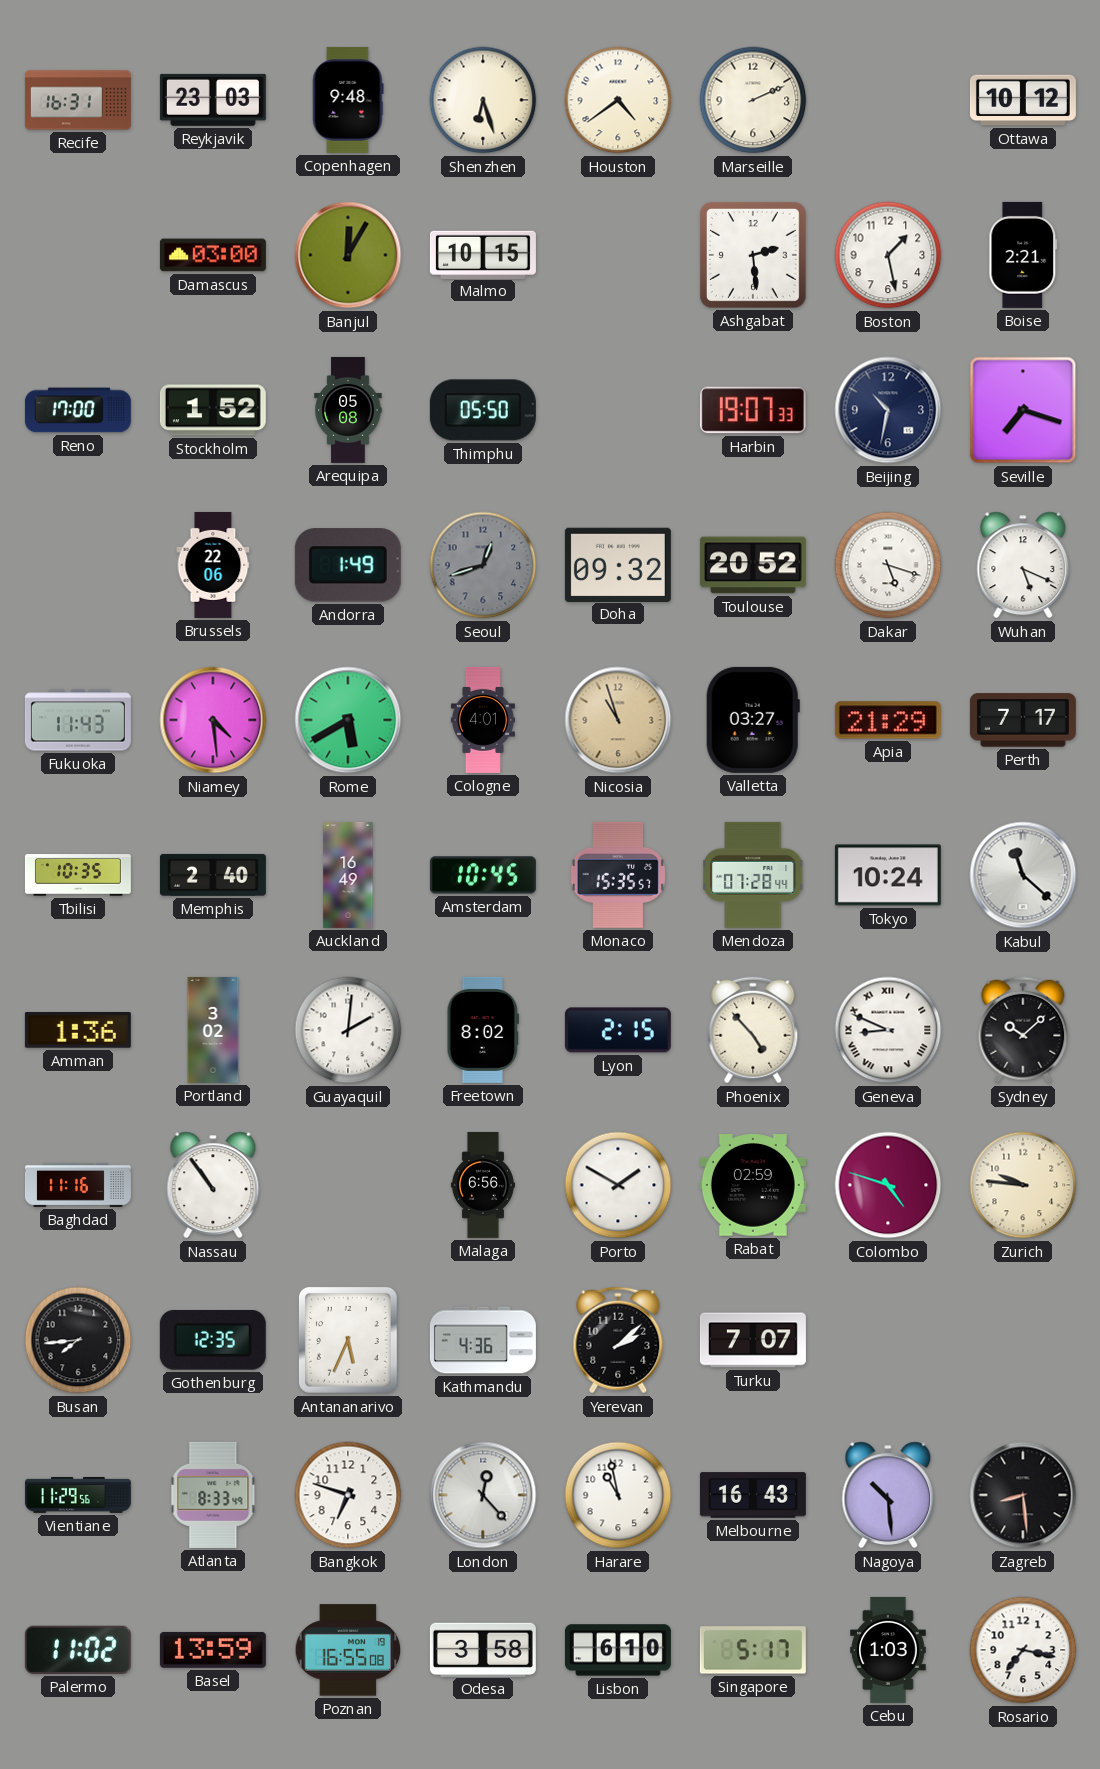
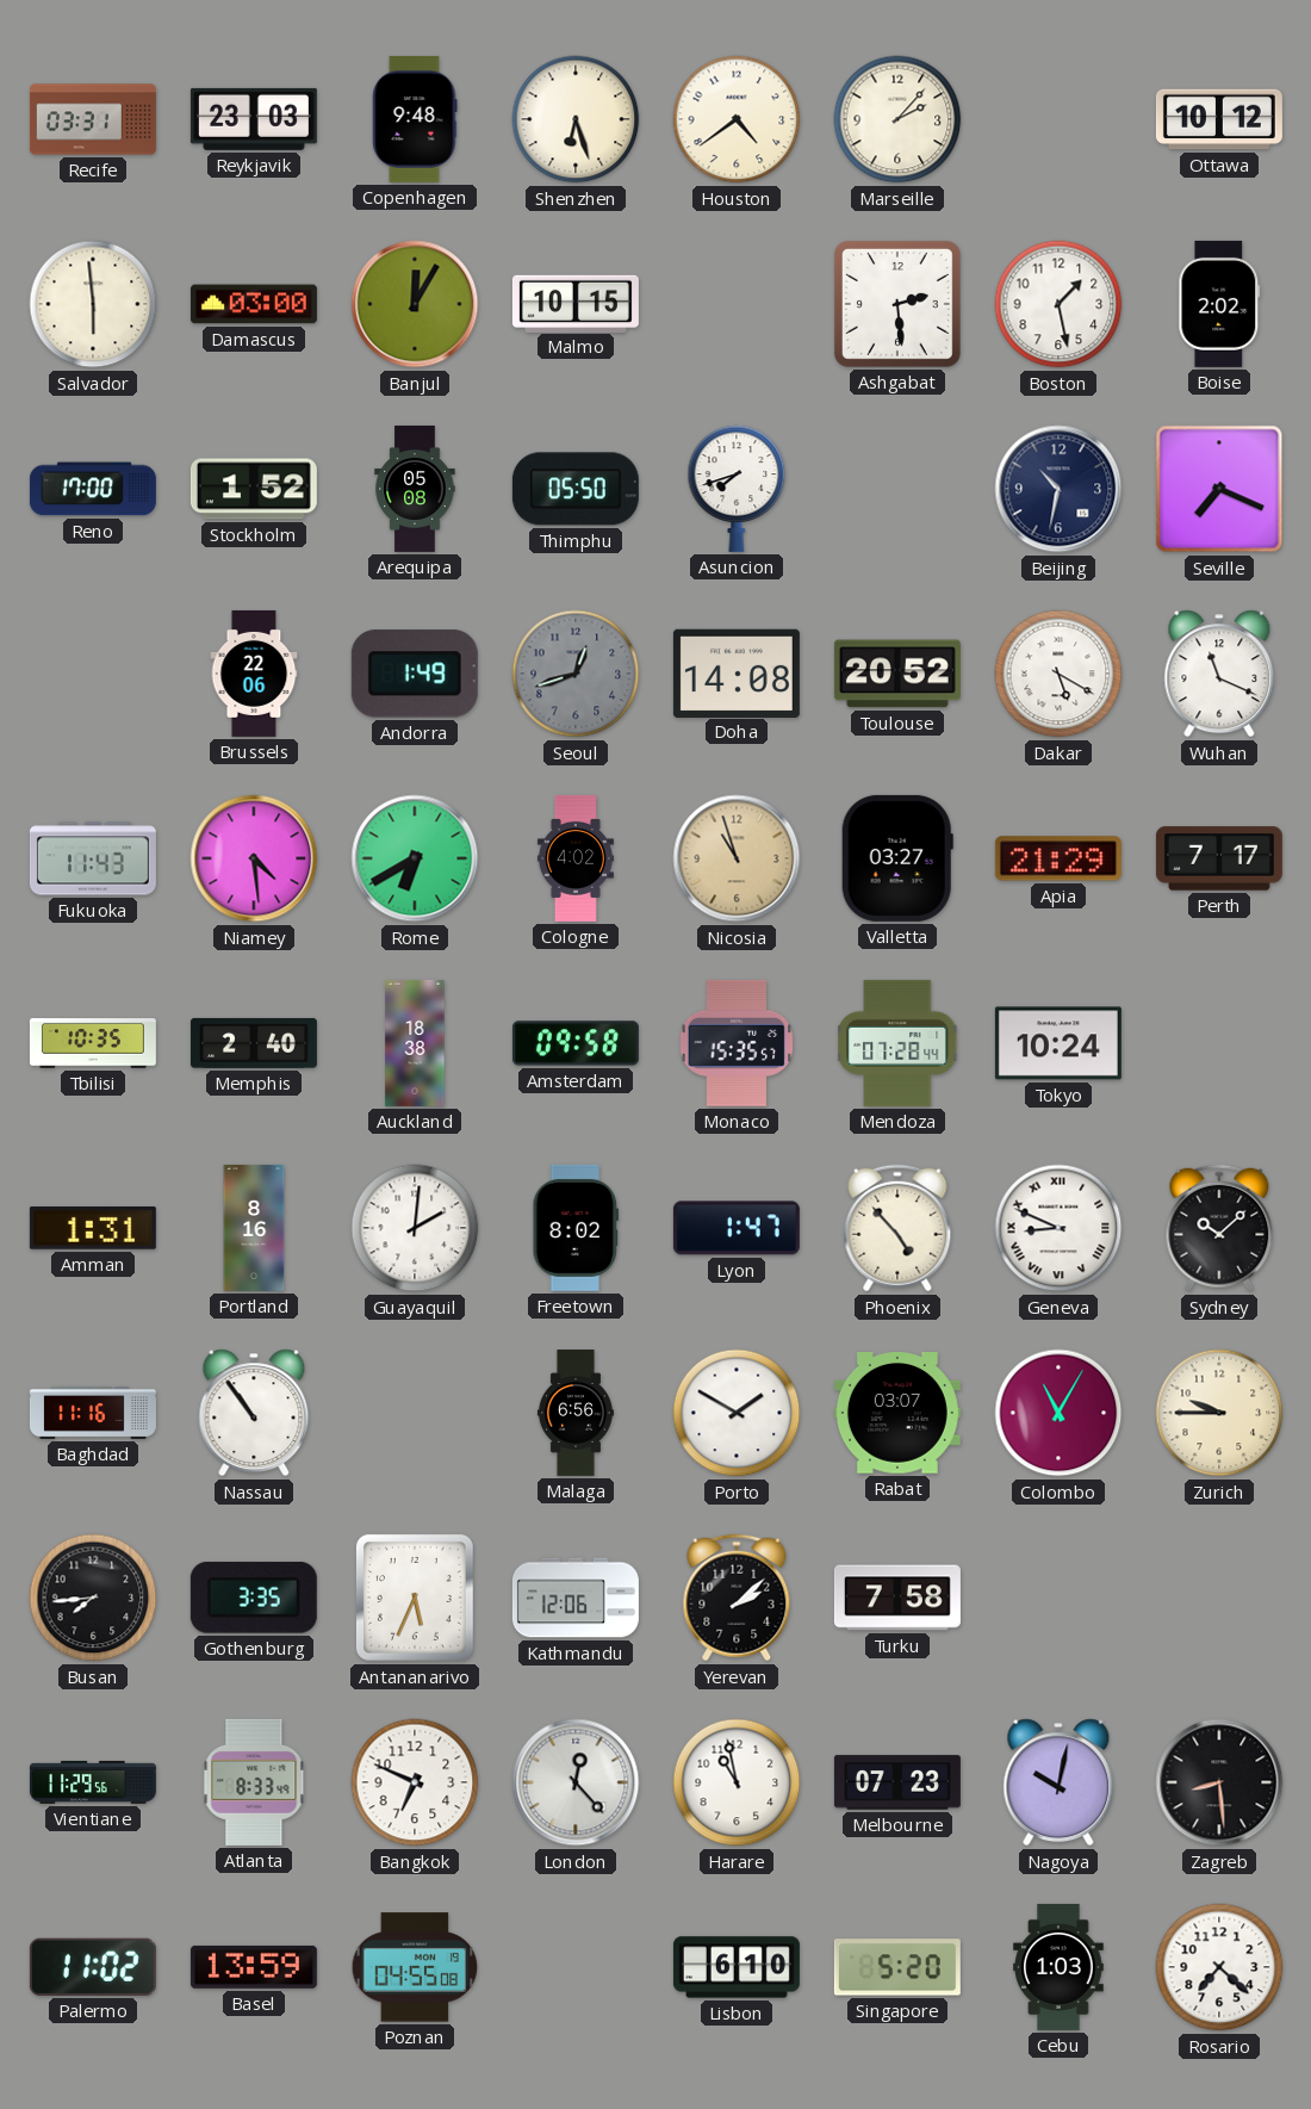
Recife: 16:31 -> 03:31
Marseille: 2:11 -> 2:07
Salvador: none -> 5:59
Boise: 2:21 -> 2:02
Asuncion: none -> 7:42
Harbin: 19:07 -> none
Seville: 7:18 -> 7:19
Doha: 09:32 -> 14:08
Dakar: 5:18 -> 5:20
Wuhan: 5:19 -> 11:19
Rome: 5:40 -> 6:40
Cologne: 4:01 -> 4:02
Auckland: 16:49 -> 18:38
Amsterdam: 10:45 -> 09:58
Kabul: 11:22 -> none
Amman: 1:36 -> 1:31
Portland: 3:02 -> 8:16
Lyon: 2:15 -> 1:47
Rabat: 02:59 -> 03:07
Colombo: 4:48 -> 11:05
Zurich: 9:46 -> 9:45
Gothenburg: 12:35 -> 3:35
Kathmandu: 4:36 -> 12:06
Turku: 7:07 -> 7:58
Bangkok: 6:48 -> 6:49
Melbourne: 16:43 -> 07:23
Nagoya: 10:29 -> 10:02
Poznan: 16:55 -> 04:55
Odesa: 3:58 -> none
Singapore: 5:17 -> 5:20
Rosario: 7:17 -> 7:22
